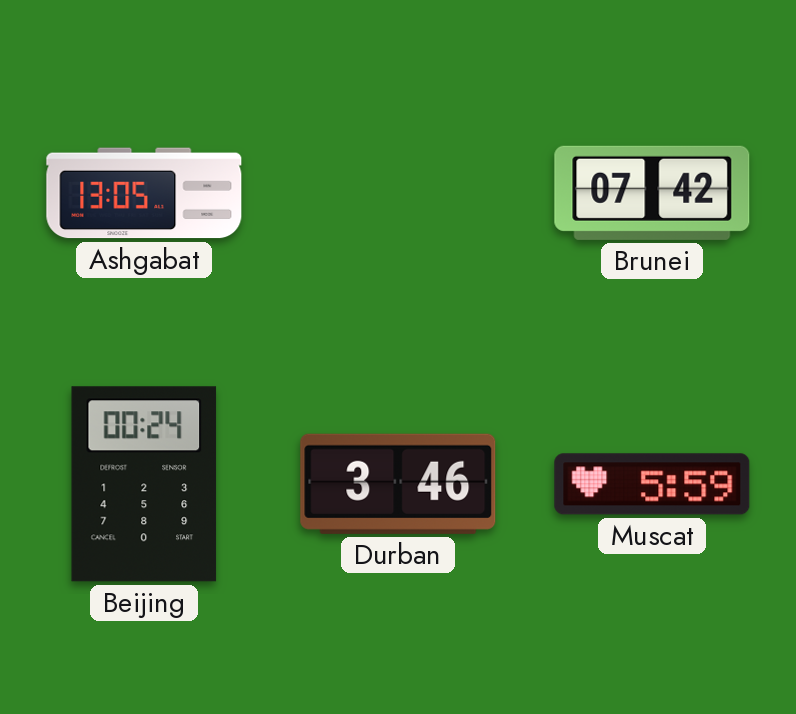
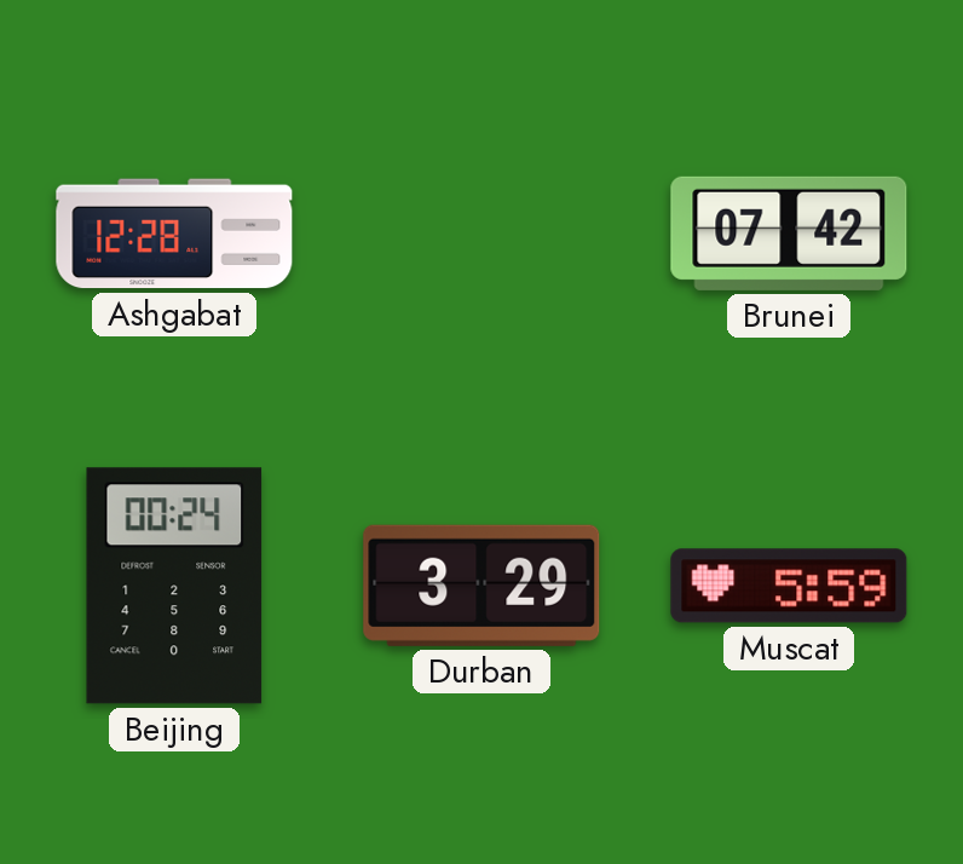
Ashgabat: 13:05 -> 12:28
Durban: 3:46 -> 3:29
